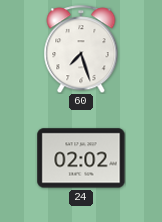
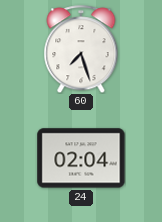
24: 02:02 -> 02:04
